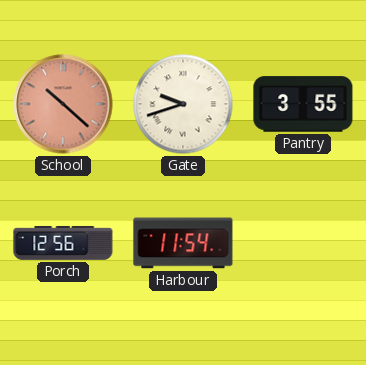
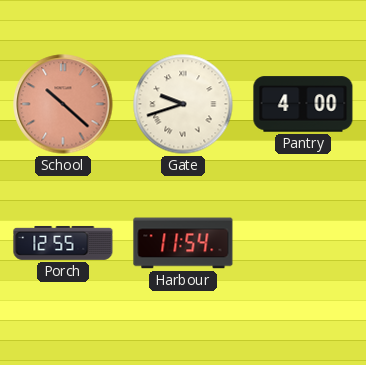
Pantry: 3:55 -> 4:00
Porch: 12:56 -> 12:55
